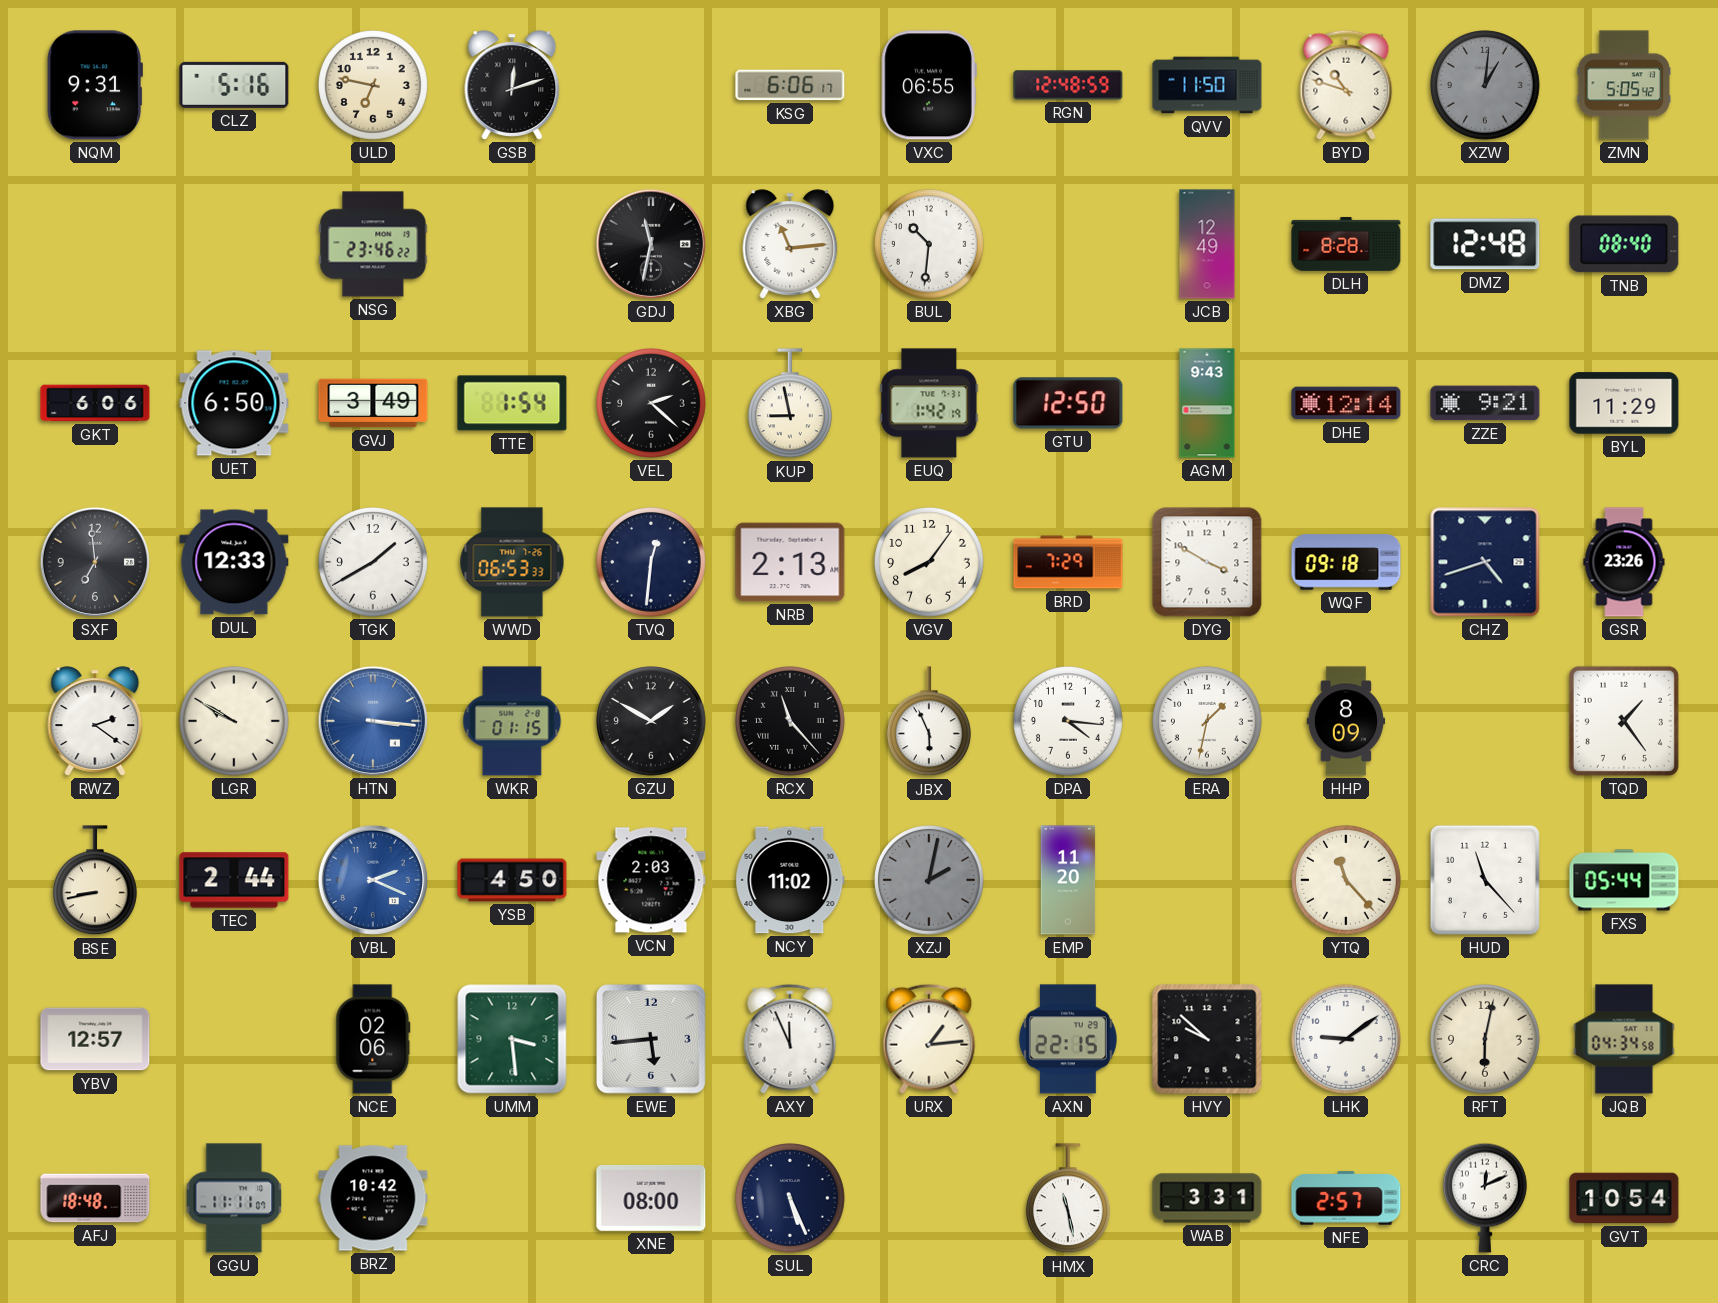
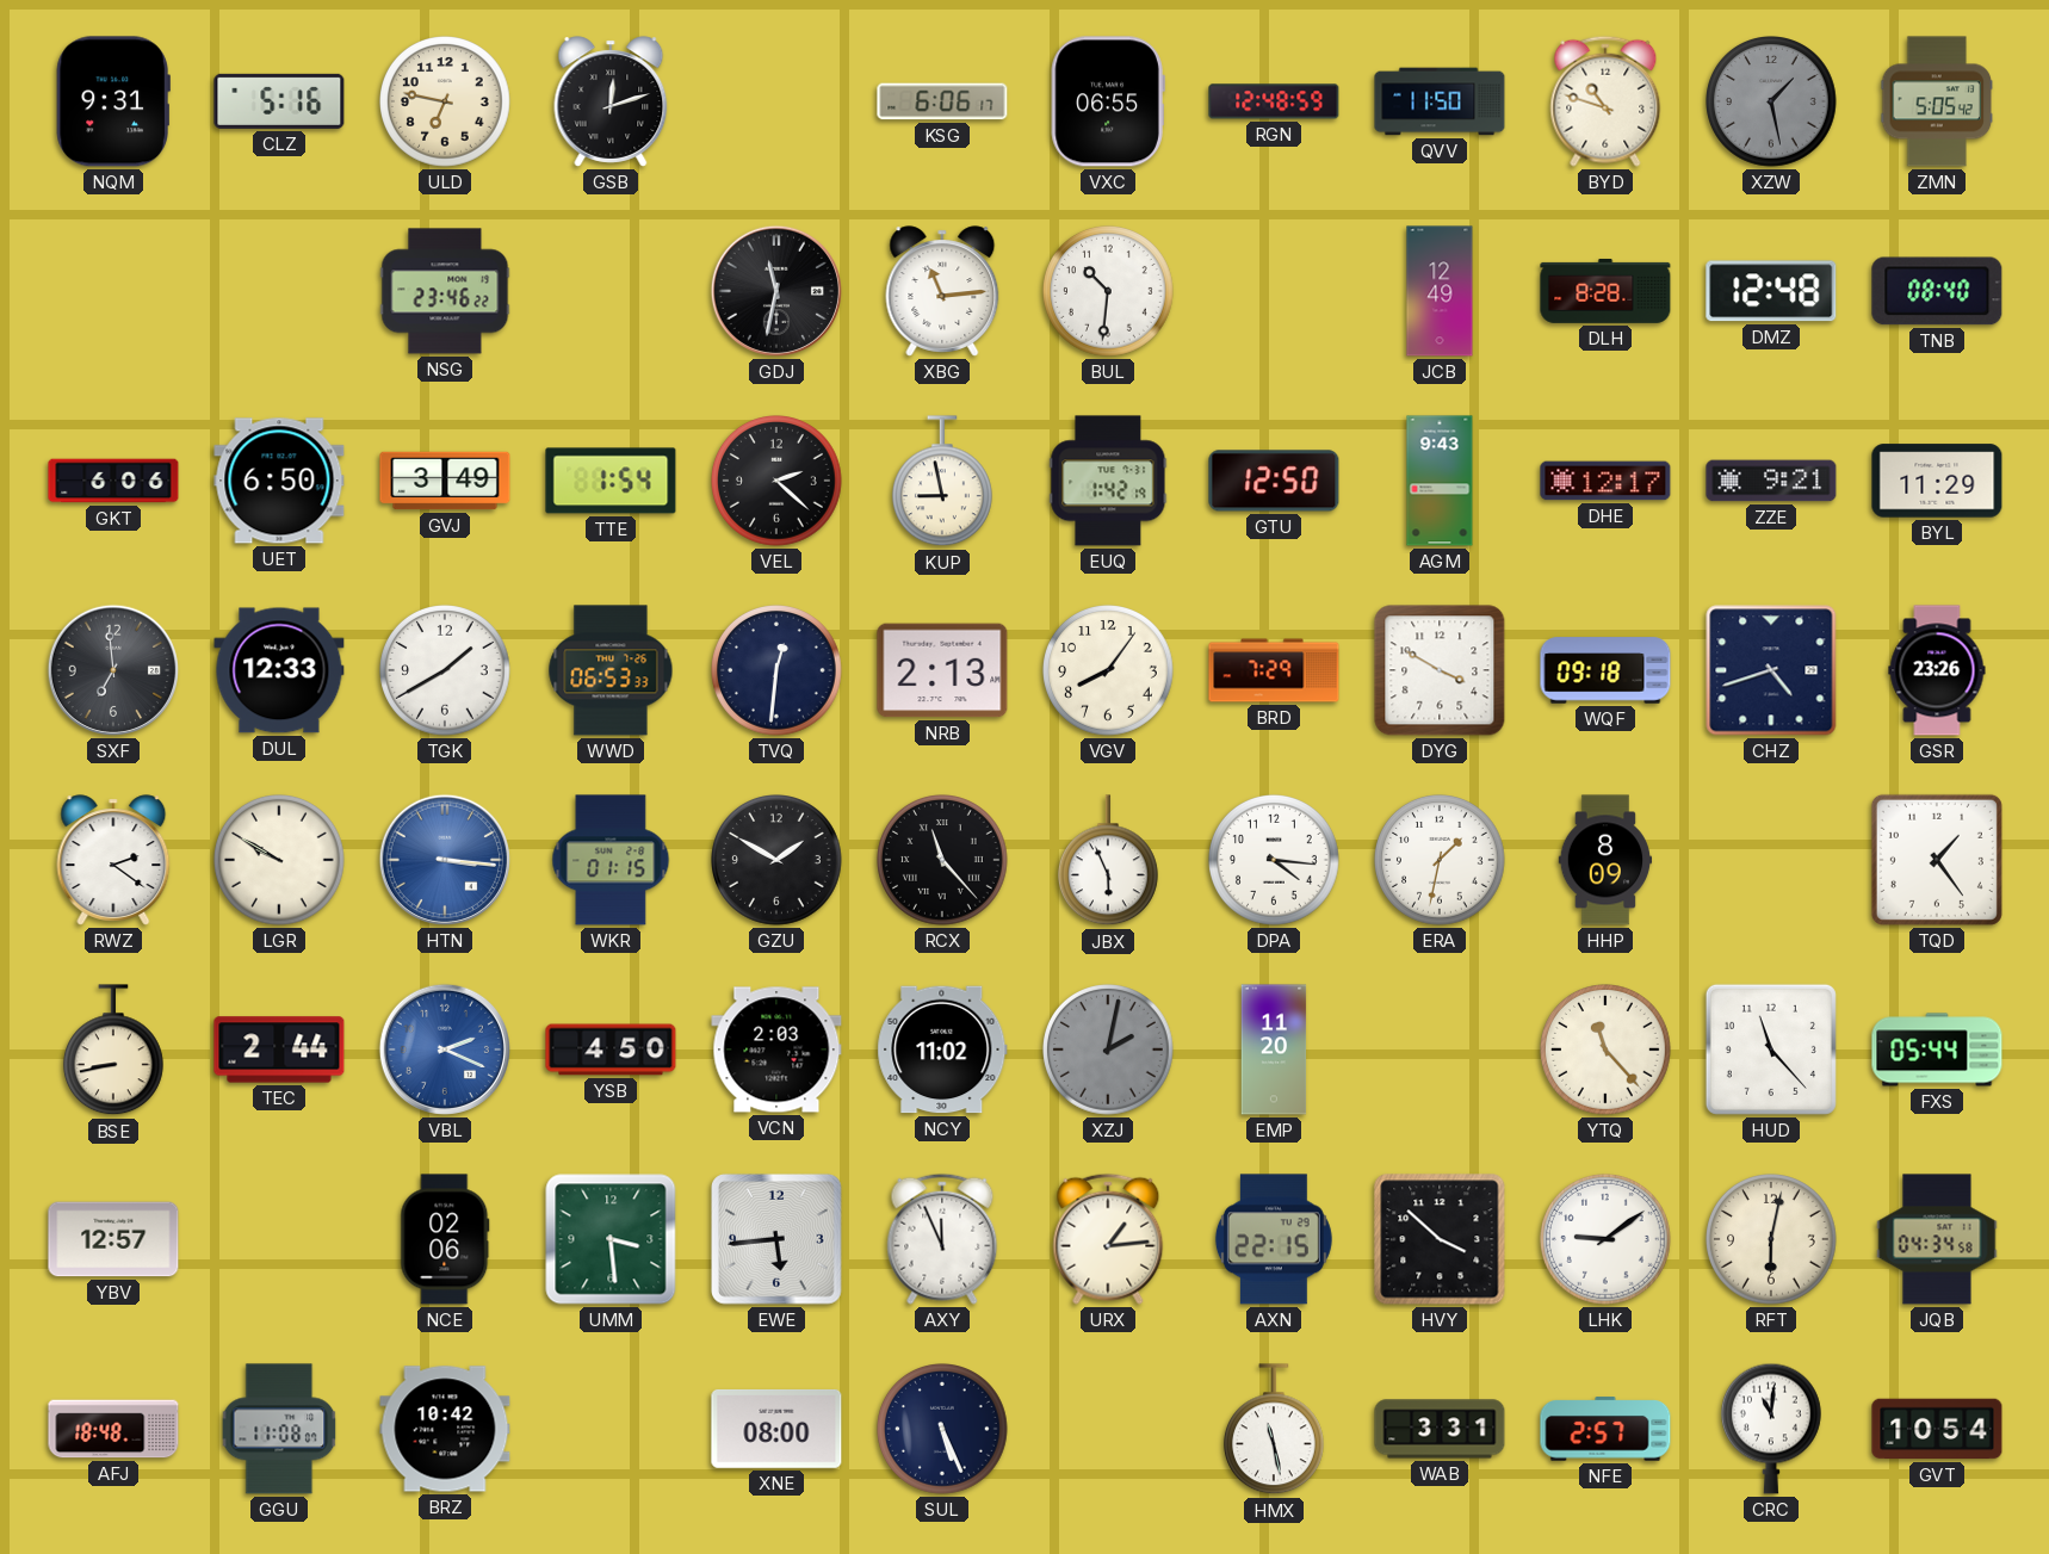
XZW: 1:01 -> 1:28
DHE: 12:14 -> 12:17
HVY: 9:52 -> 3:52
GGU: 11:11 -> 11:08
CRC: 12:11 -> 11:01
